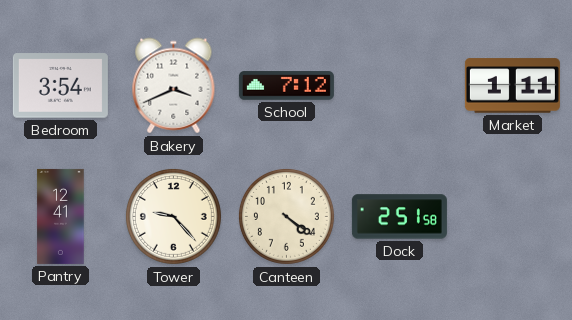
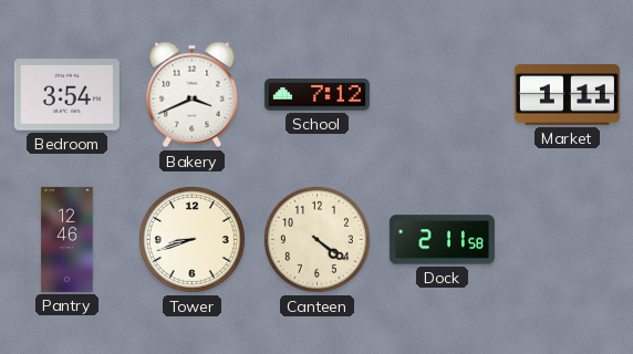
Pantry: 12:41 -> 12:46
Tower: 9:23 -> 8:42
Dock: 2:51 -> 2:11
